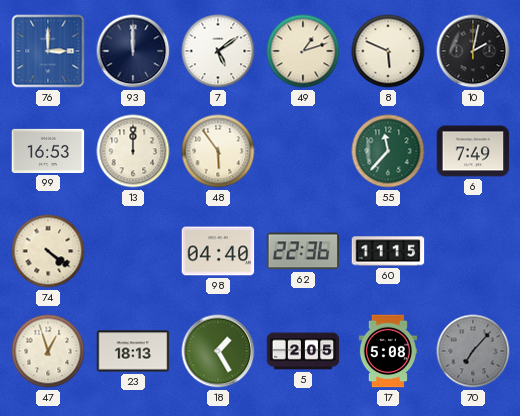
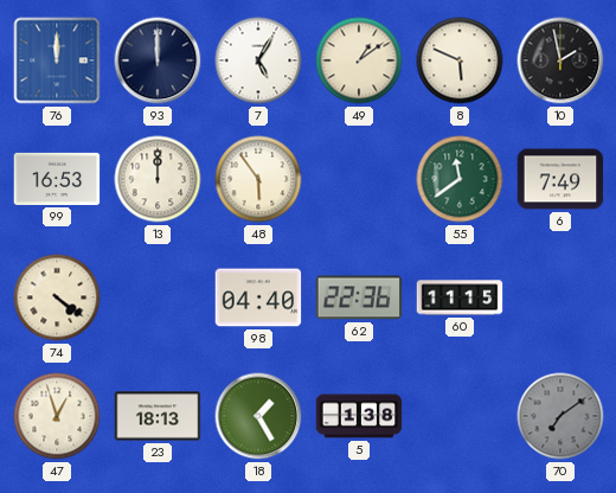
76: 3:00 -> 12:00
7: 5:09 -> 5:05
49: 1:12 -> 1:09
10: 2:02 -> 1:58
55: 11:37 -> 11:39
5: 2:05 -> 1:38
17: 5:08 -> none
70: 7:07 -> 7:09
